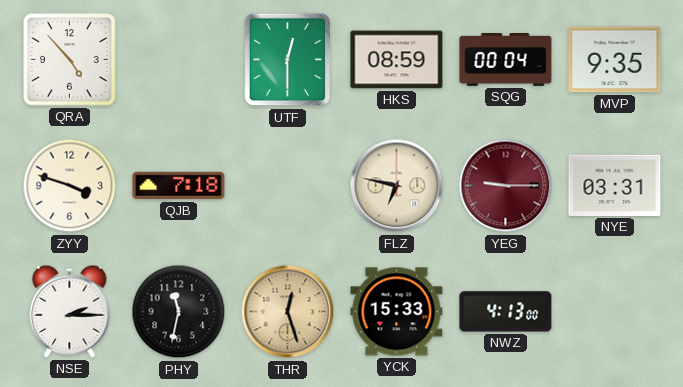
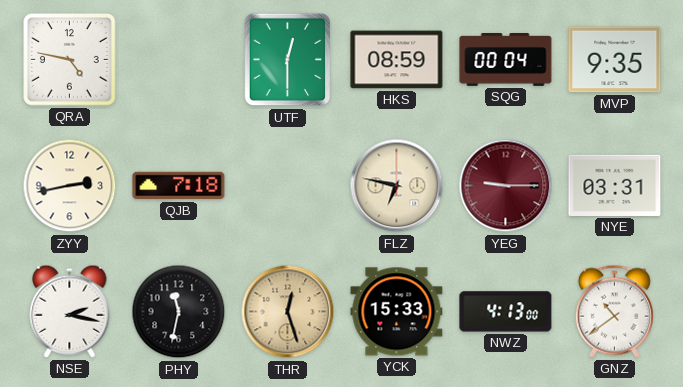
QRA: 4:53 -> 4:47
ZYY: 3:48 -> 2:43
NSE: 2:15 -> 2:17
GNZ: none -> 10:39
